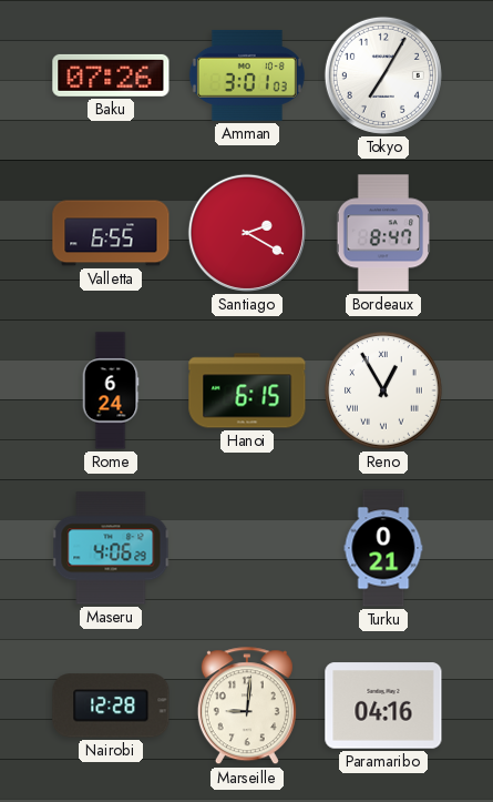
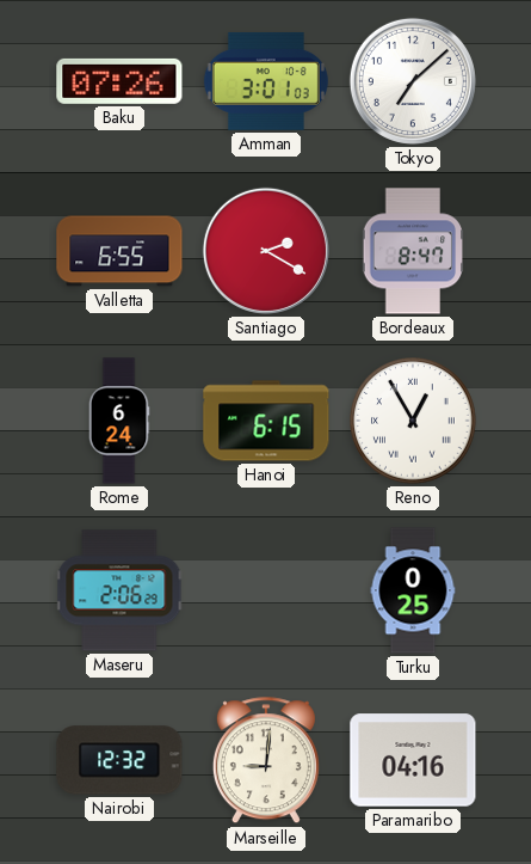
Tokyo: 7:05 -> 7:08
Maseru: 4:06 -> 2:06
Turku: 0:21 -> 0:25
Nairobi: 12:28 -> 12:32
